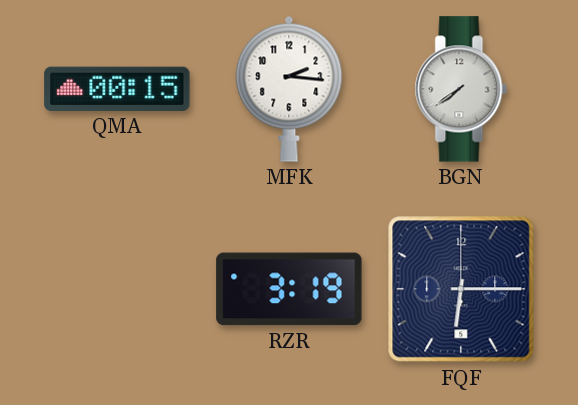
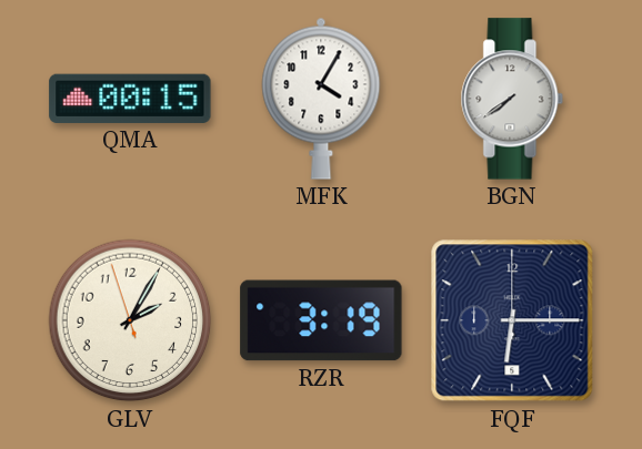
MFK: 2:16 -> 4:05
GLV: none -> 2:04
